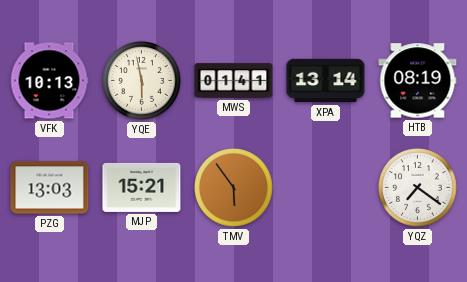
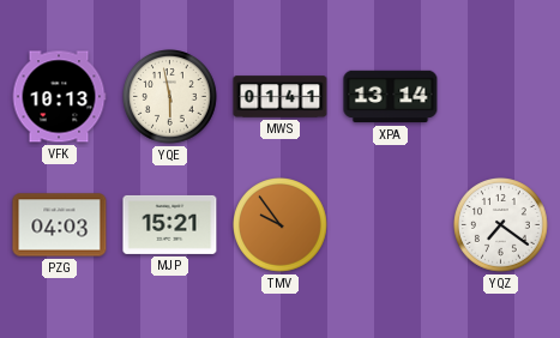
HTB: 08:19 -> none
PZG: 13:03 -> 04:03
TMV: 5:54 -> 9:54
